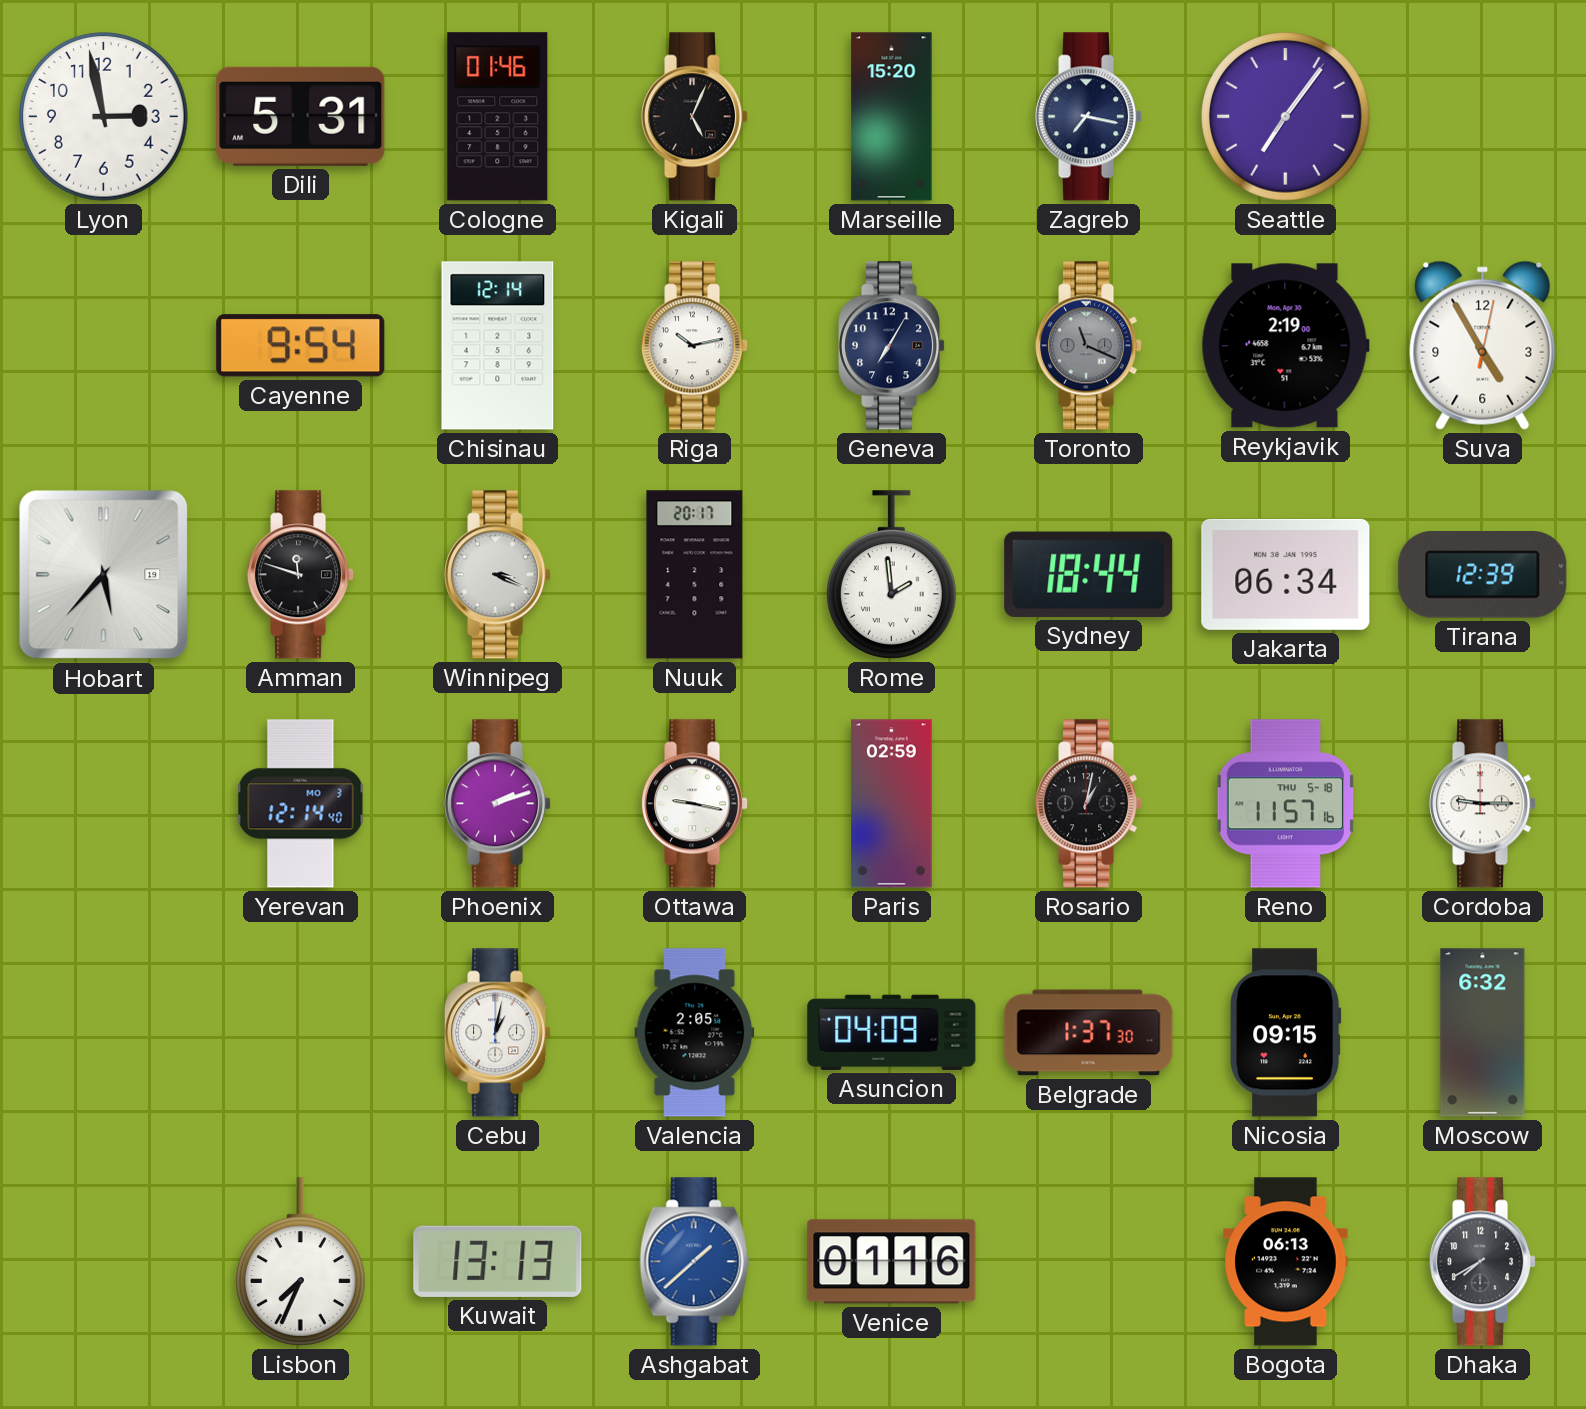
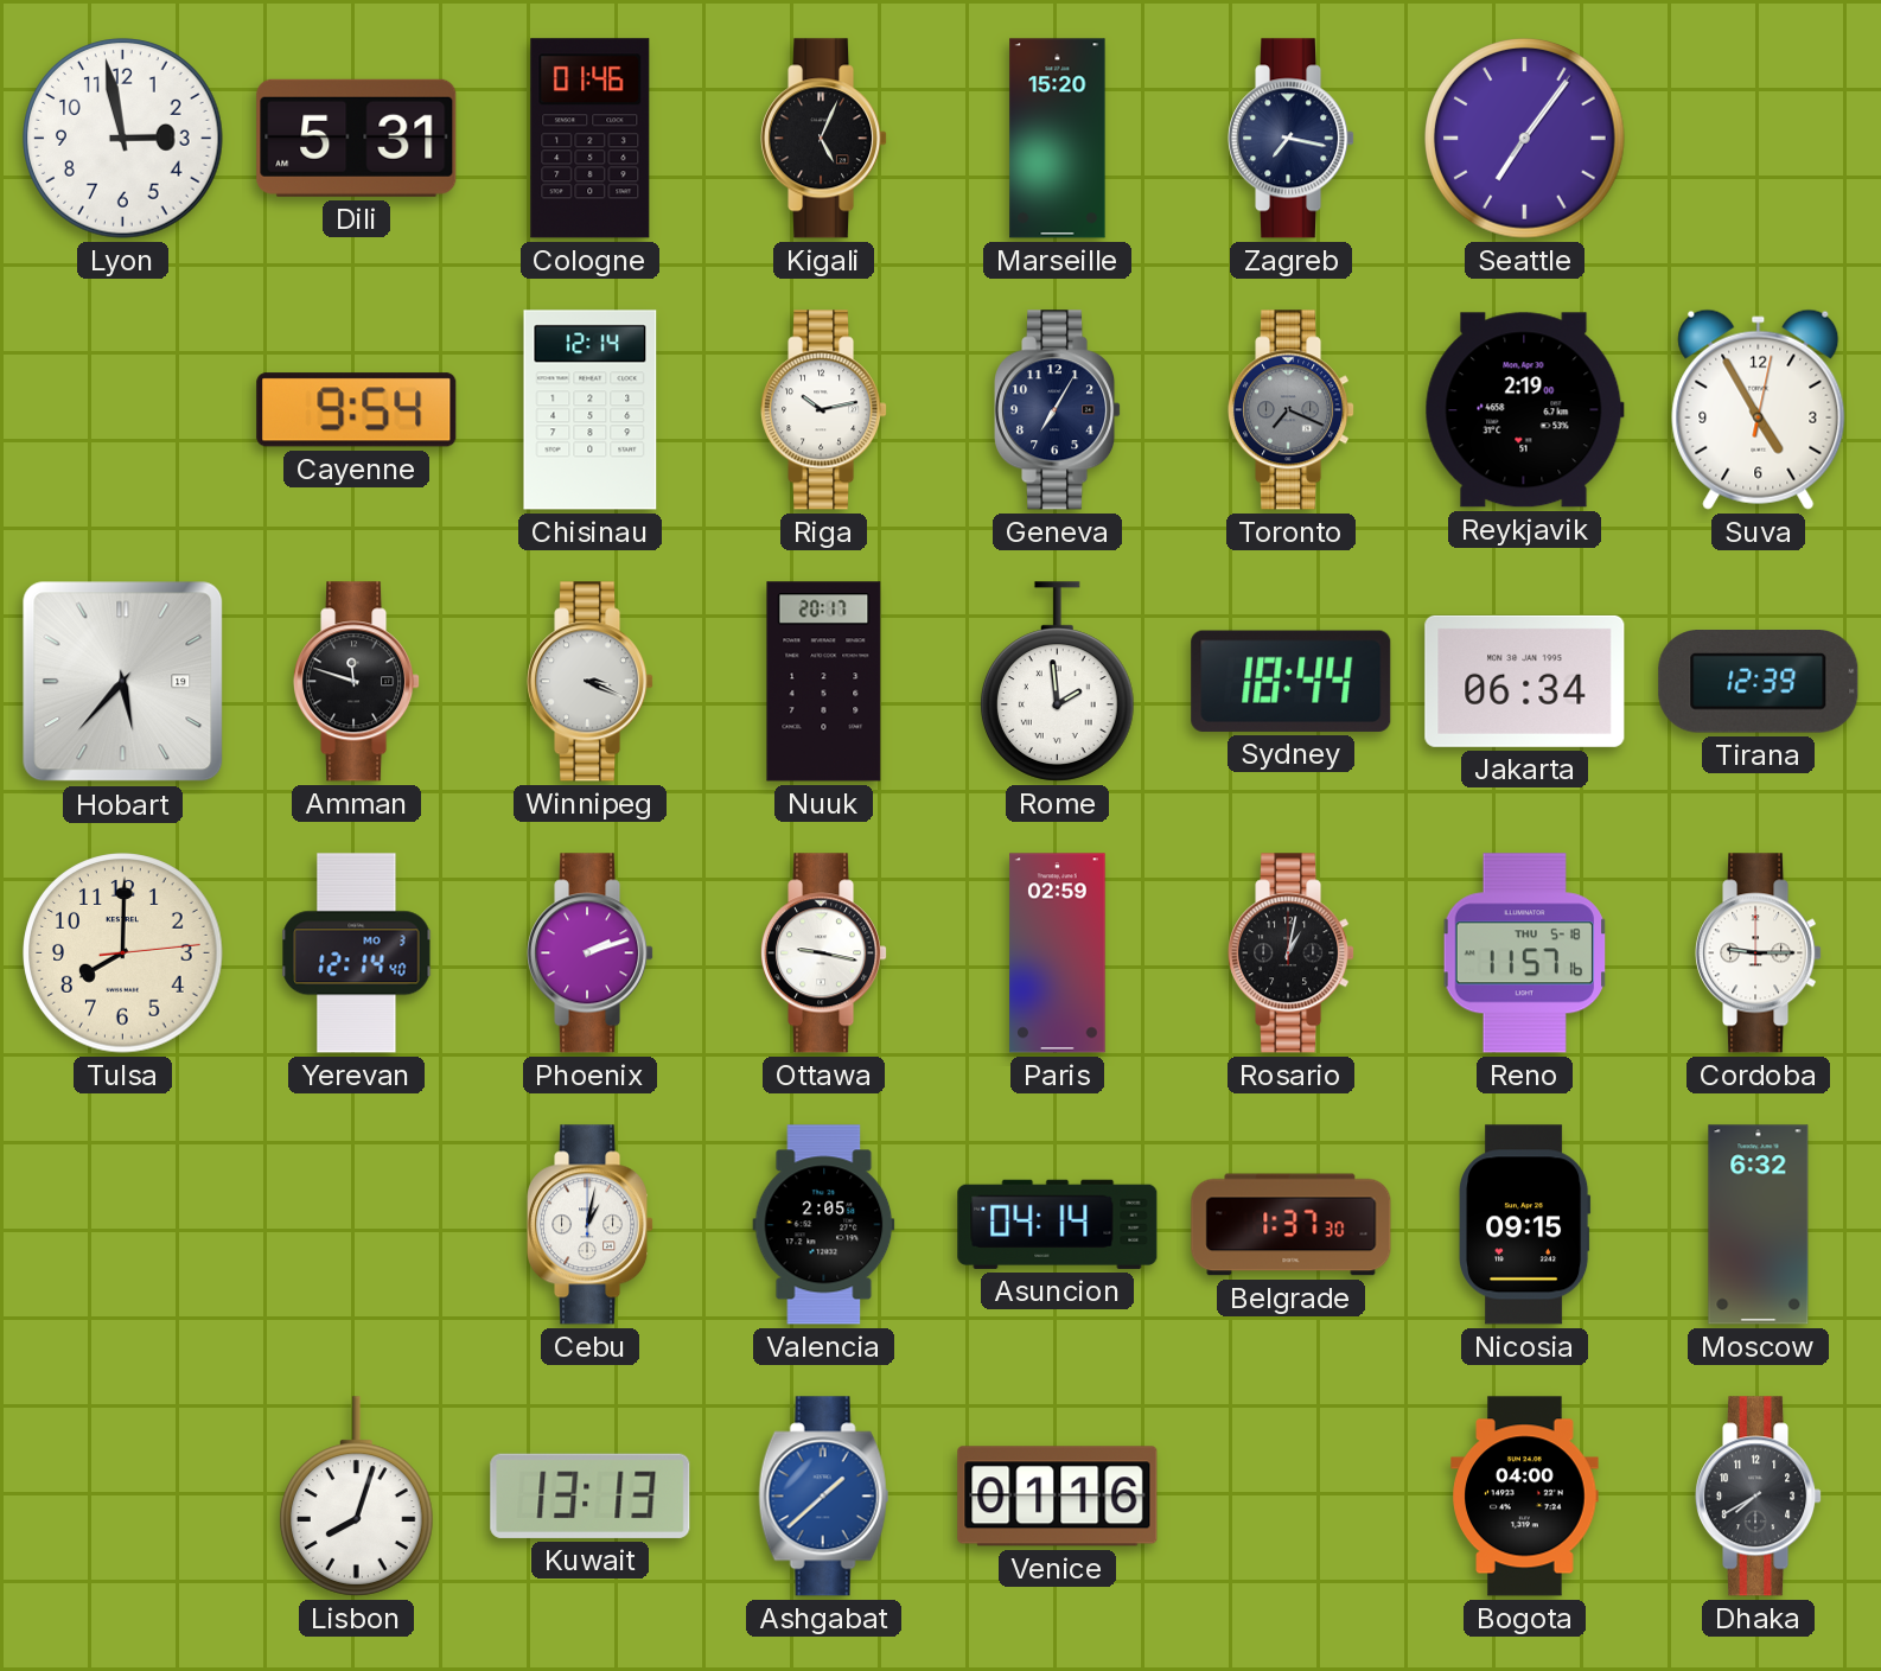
Toronto: 11:19 -> 7:19
Tulsa: none -> 8:00
Asuncion: 04:09 -> 04:14
Lisbon: 7:34 -> 8:03
Bogota: 06:13 -> 04:00
